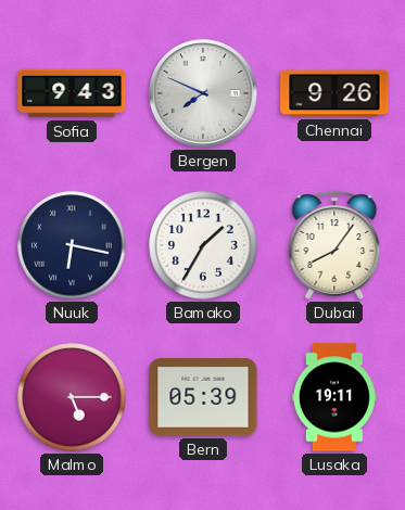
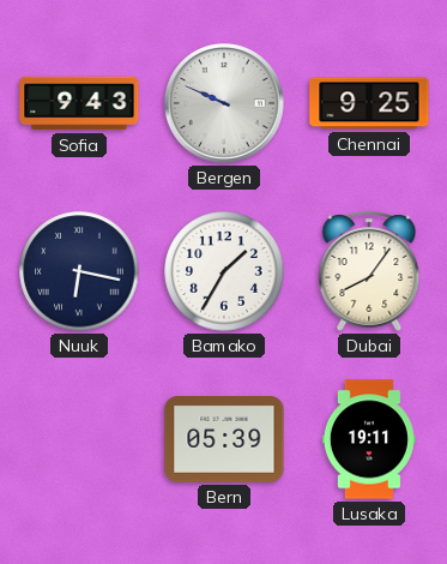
Bergen: 7:49 -> 9:49
Chennai: 9:26 -> 9:25
Malmo: 5:15 -> none
